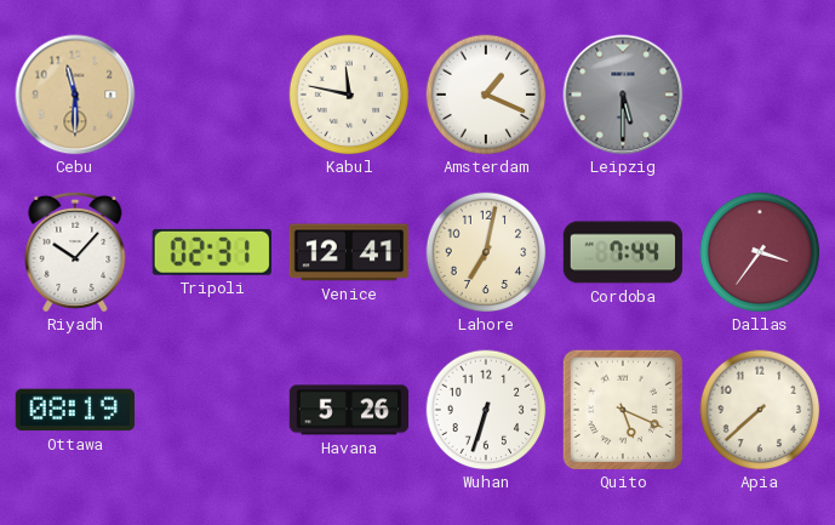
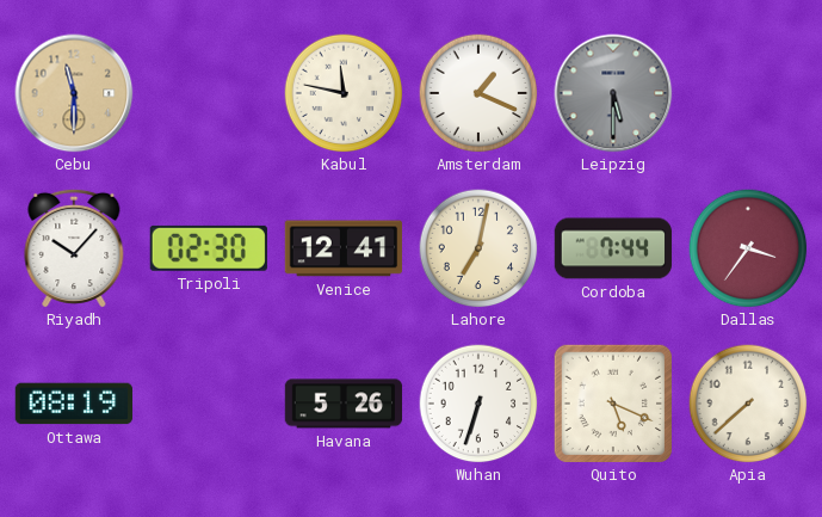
Tripoli: 02:31 -> 02:30
